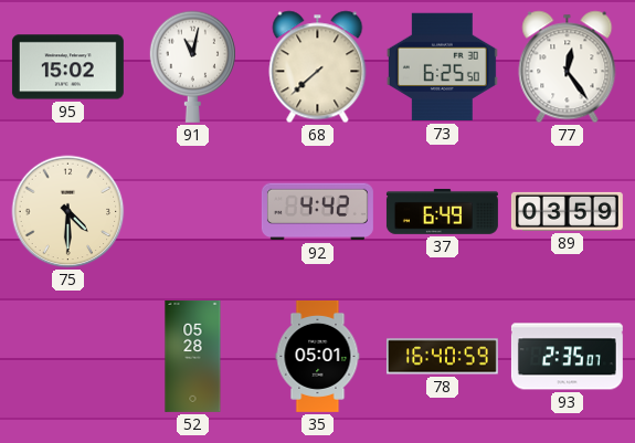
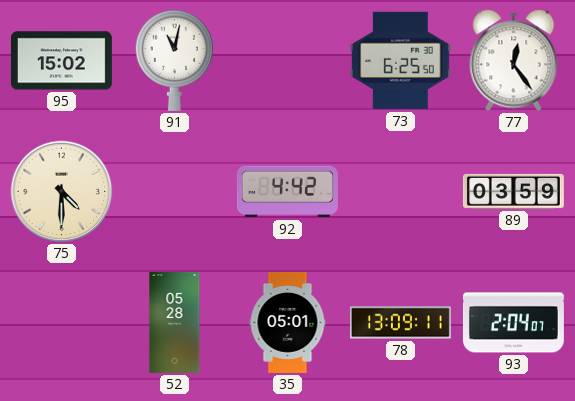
68: 7:38 -> none
37: 6:49 -> none
78: 16:40 -> 13:09
93: 2:35 -> 2:04
